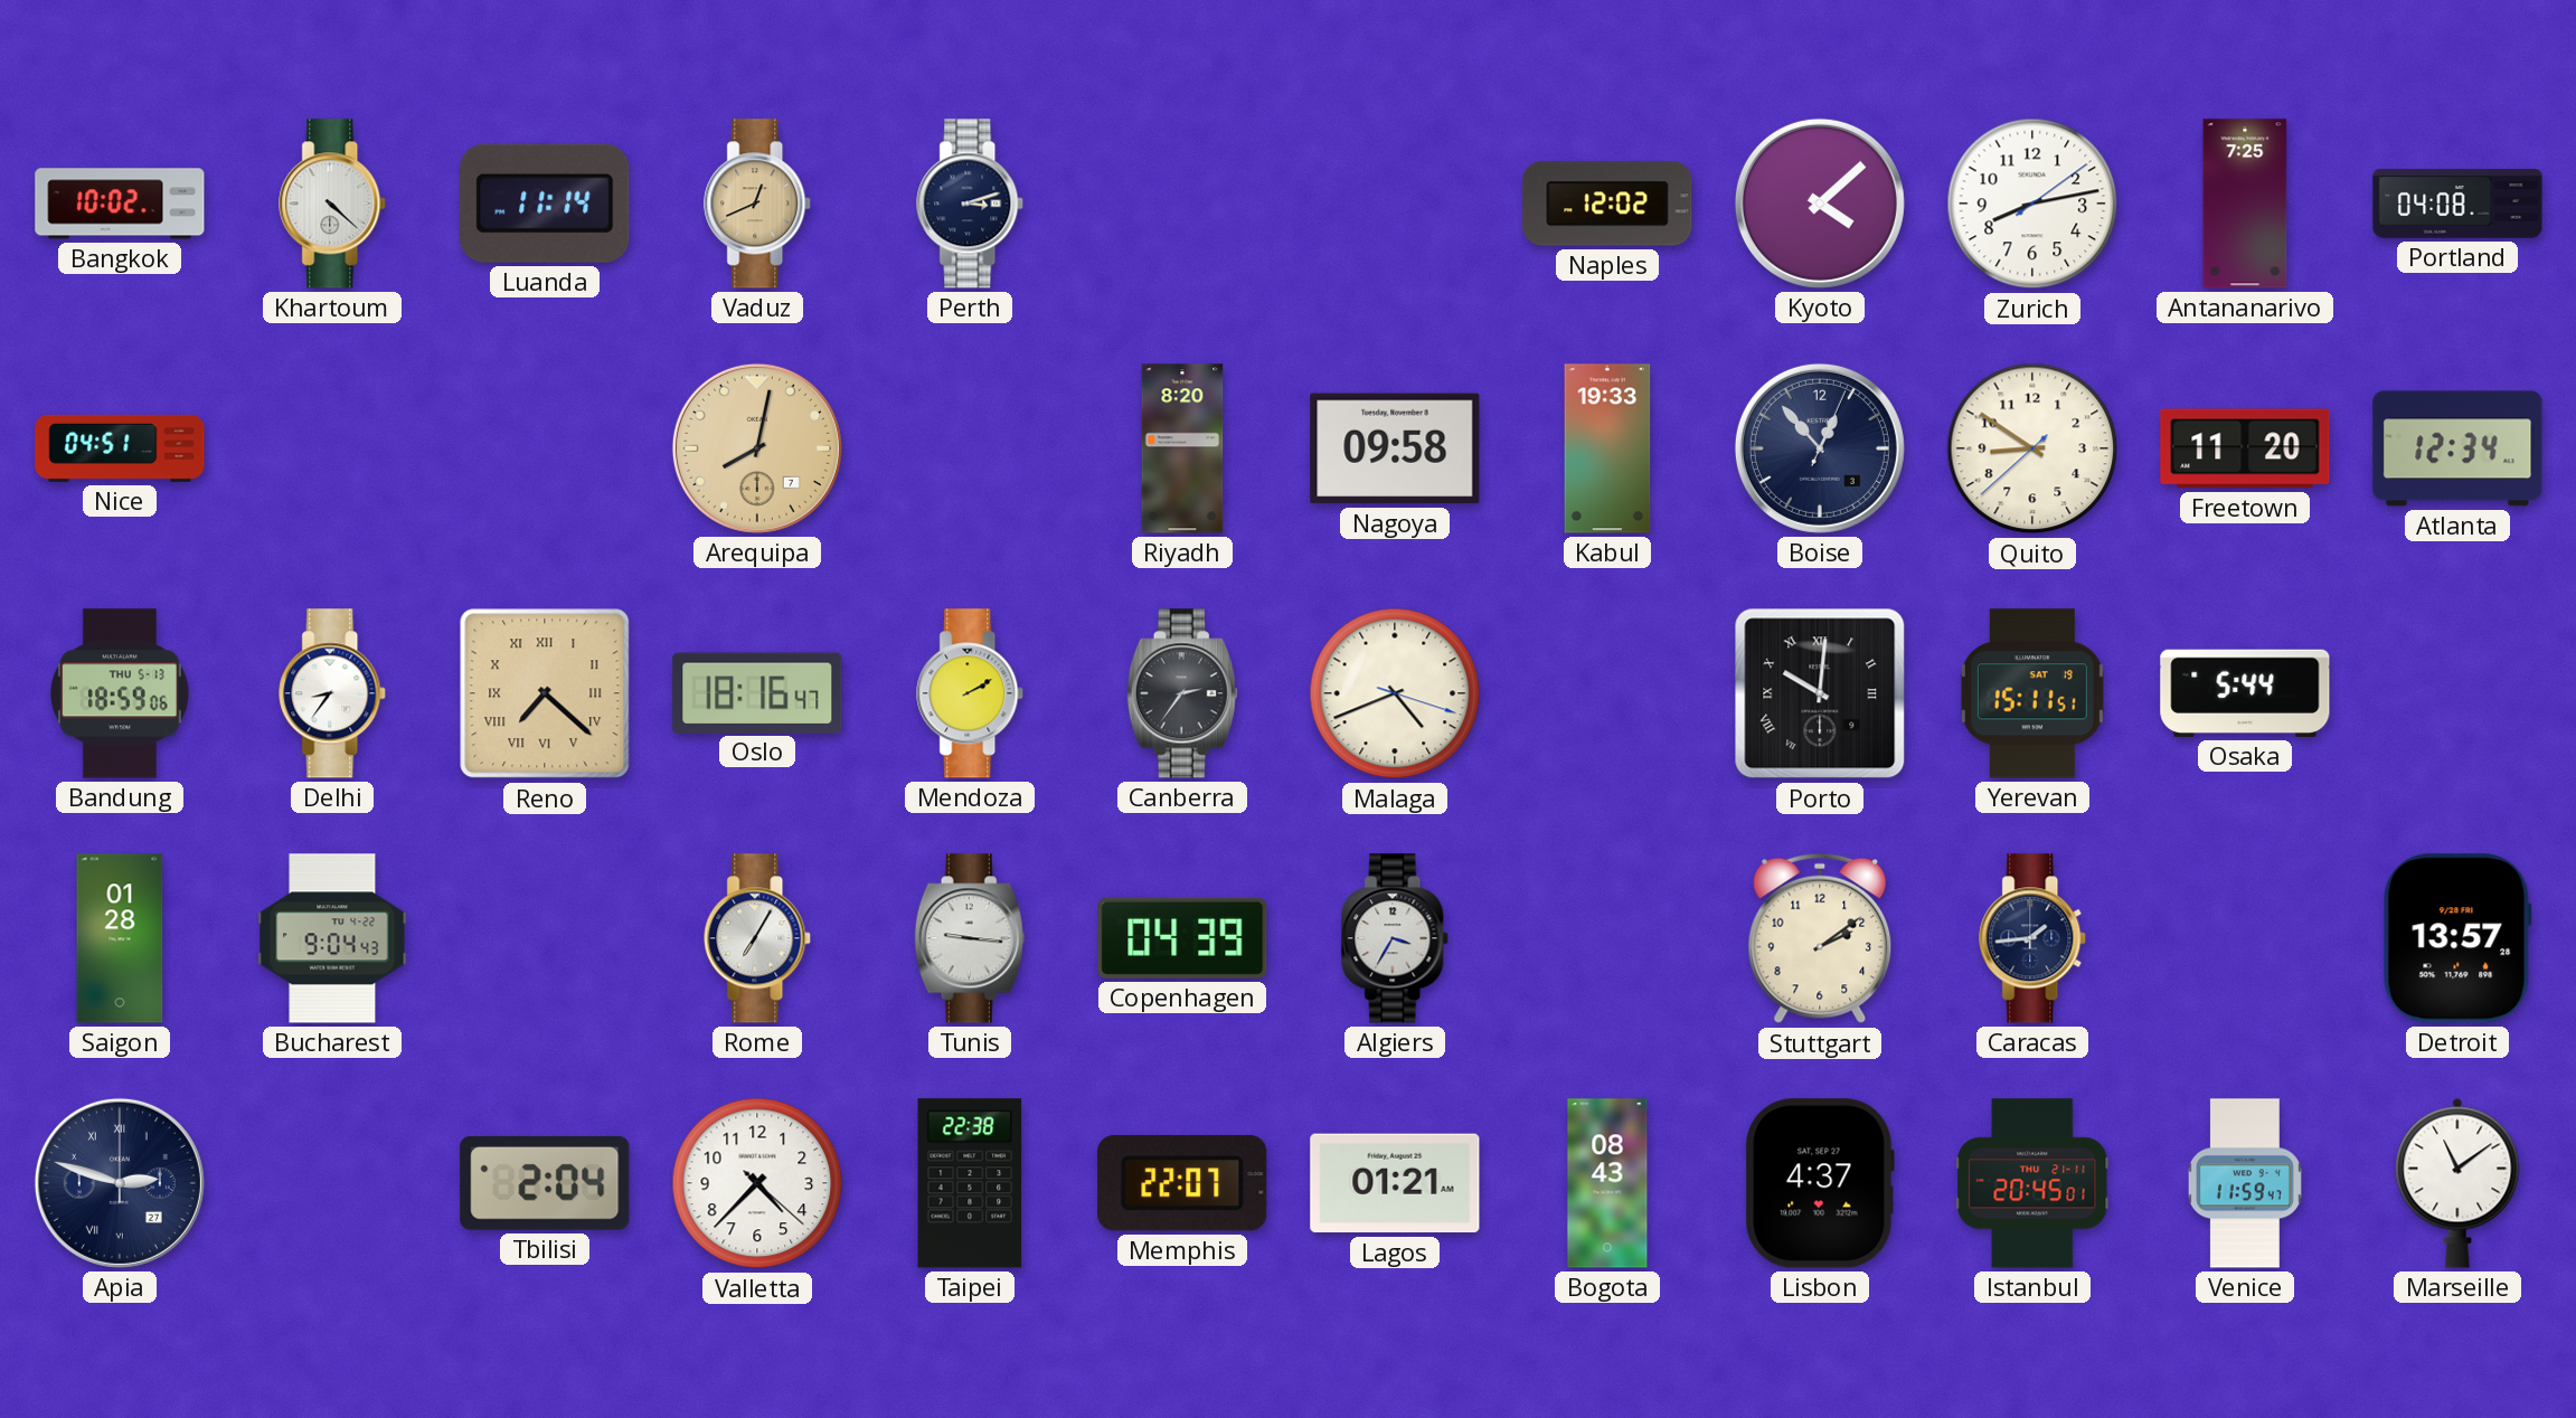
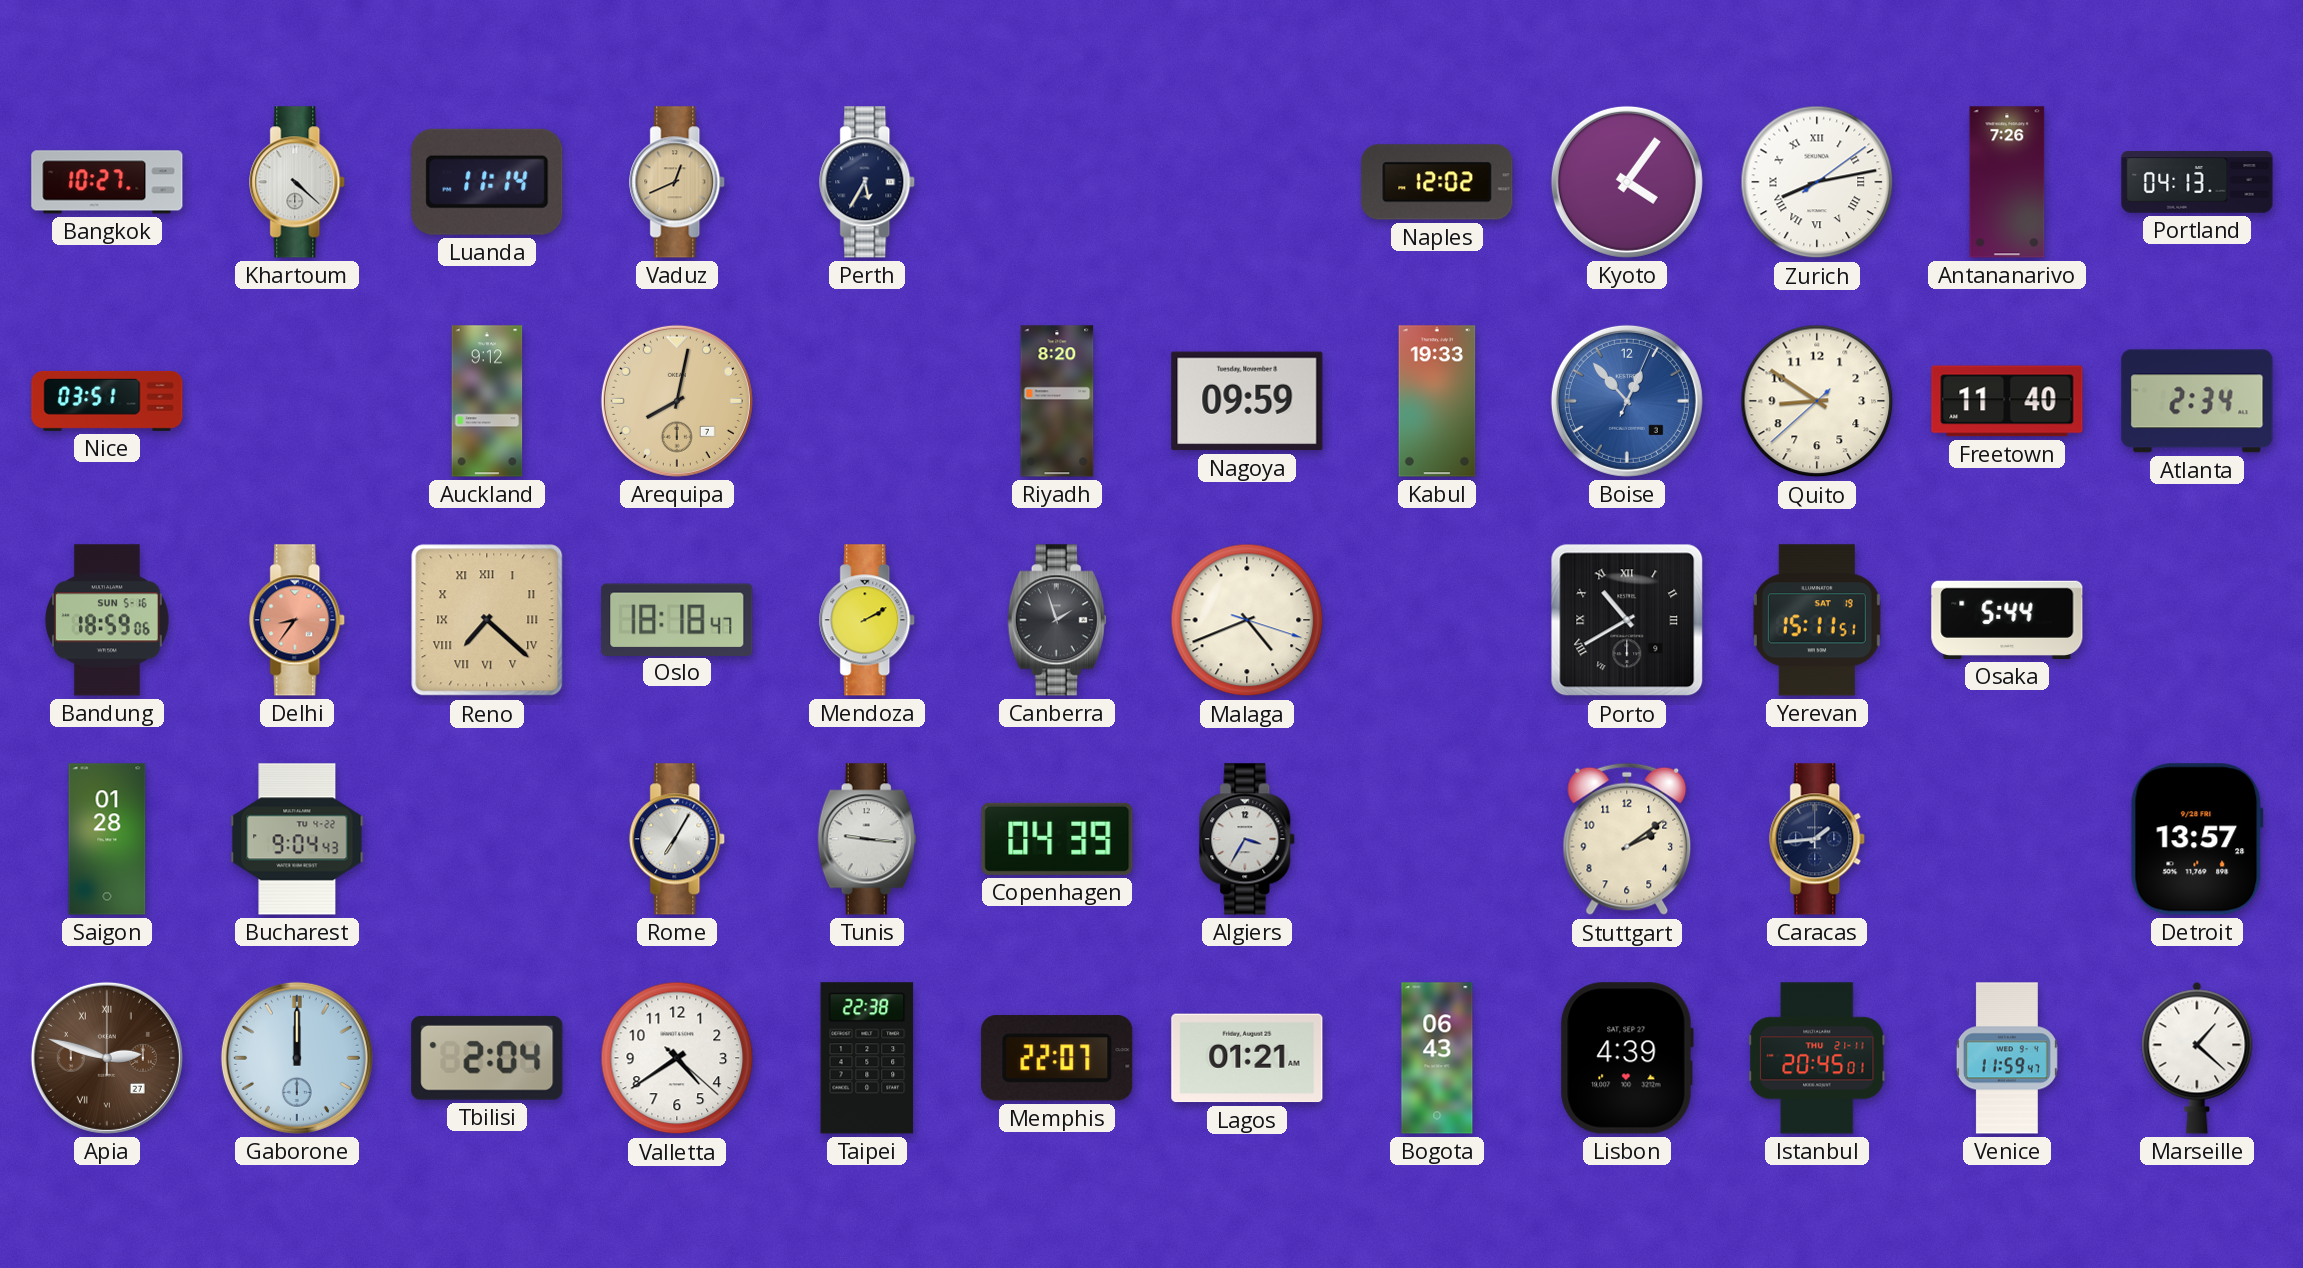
Bangkok: 10:02 -> 10:27
Perth: 3:12 -> 5:35
Kyoto: 4:08 -> 4:06
Zurich numerals: Arabic -> Roman
Antananarivo: 7:25 -> 7:26
Portland: 04:08 -> 04:13
Nice: 04:51 -> 03:51
Auckland: none -> 9:12
Nagoya: 09:58 -> 09:59
Boise dial: navy -> blue
Freetown: 11:20 -> 11:40
Atlanta: 12:34 -> 2:34
Bandung date: THU 5-13 -> SUN 5-16
Delhi dial: white -> salmon
Oslo: 18:16 -> 18:18
Canberra: 2:36 -> 1:57
Porto: 10:01 -> 10:40
Apia dial: navy -> brown
Gaborone: none -> 12:00
Valletta: 4:37 -> 4:39
Bogota: 08:43 -> 06:43
Lisbon: 4:37 -> 4:39
Marseille: 11:09 -> 1:22
